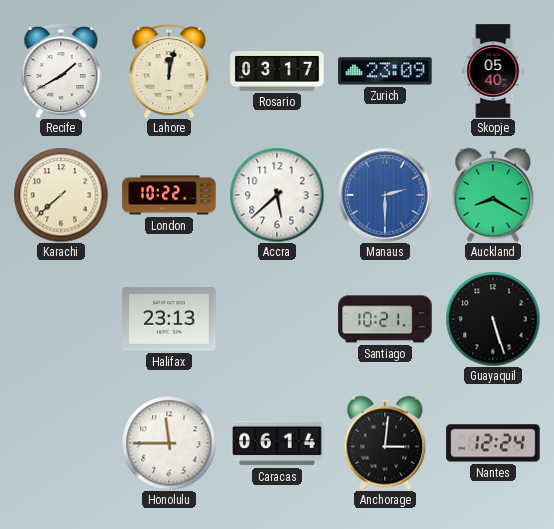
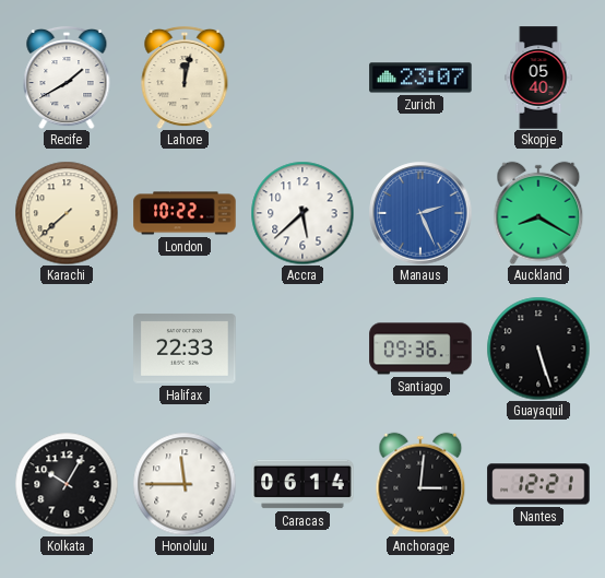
Rosario: 03:17 -> none
Zurich: 23:09 -> 23:07
Manaus: 2:30 -> 2:26
Halifax: 23:13 -> 22:33
Santiago: 10:21 -> 09:36
Kolkata: none -> 10:05
Nantes: 12:24 -> 12:21
